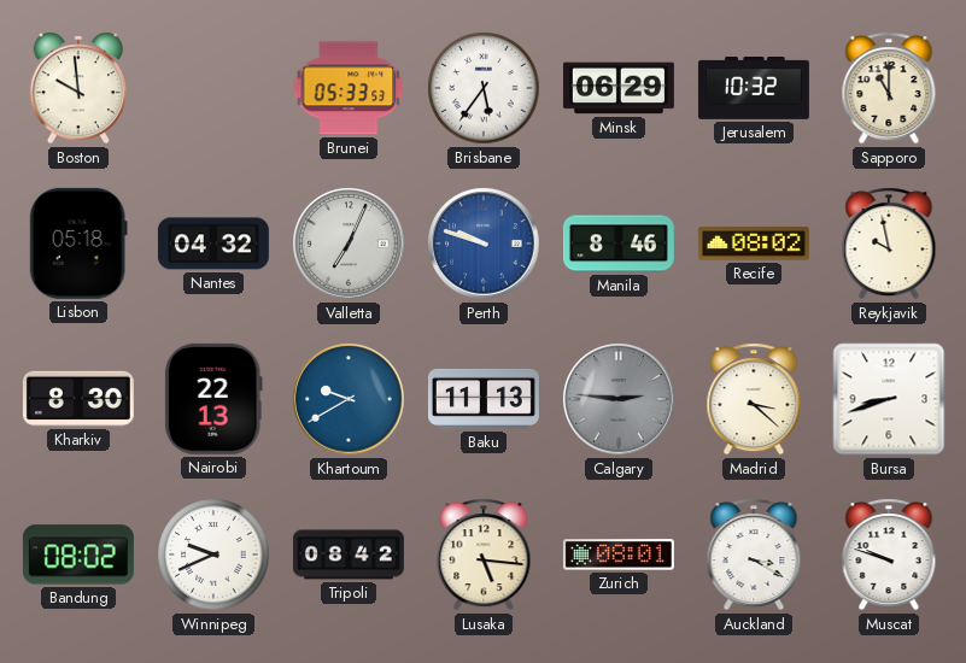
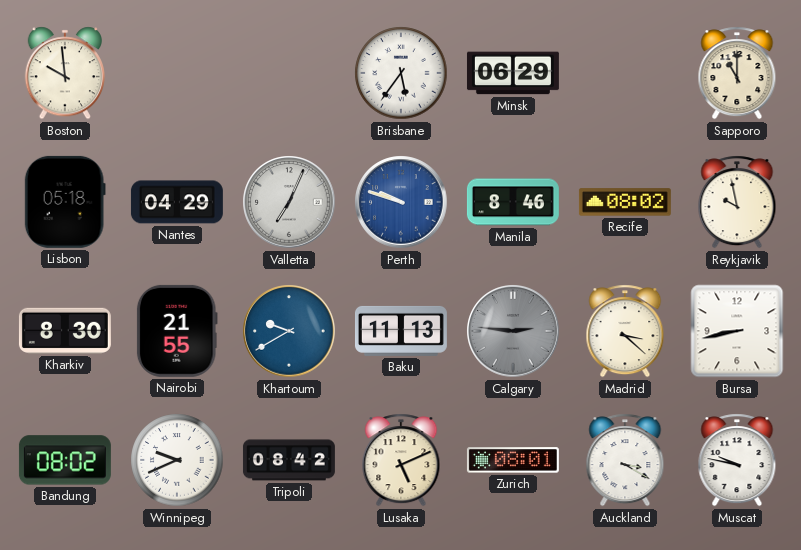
Brunei: 05:33 -> none
Jerusalem: 10:32 -> none
Nantes: 04:32 -> 04:29
Nairobi: 22:13 -> 21:55
Bursa: 8:42 -> 8:43
Lusaka: 5:16 -> 5:11
Muscat: 9:48 -> 9:47
